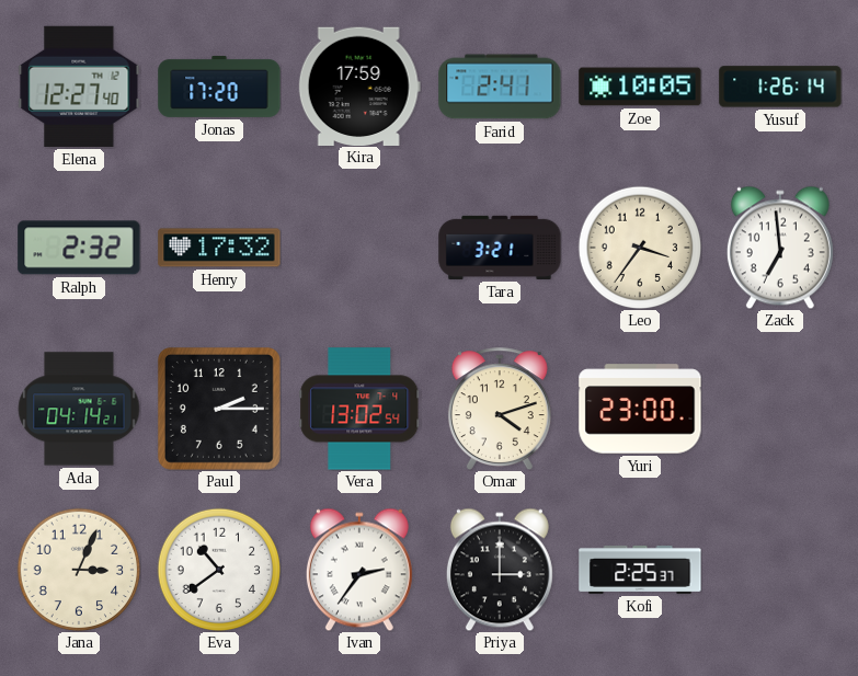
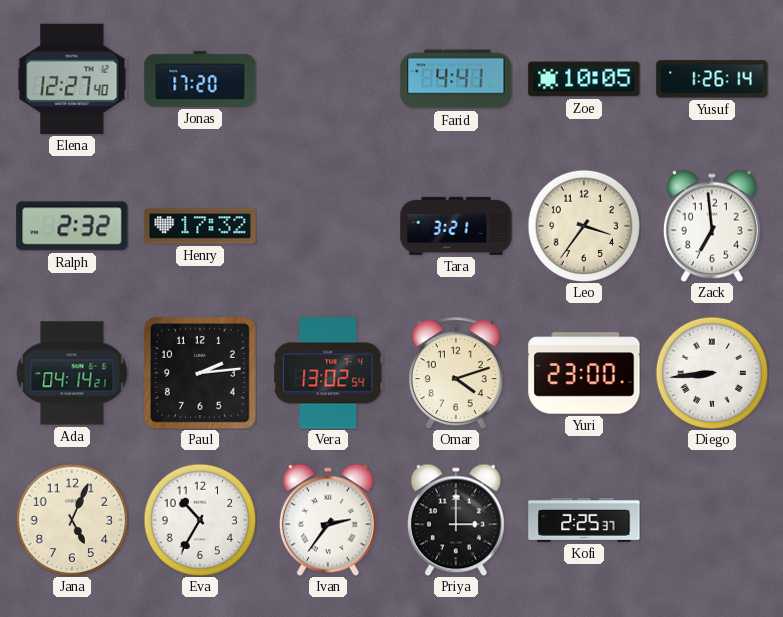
Kira: 17:59 -> none
Farid: 2:41 -> 4:41
Paul: 2:15 -> 2:14
Diego: none -> 8:44
Jana: 3:04 -> 5:04
Eva: 10:39 -> 10:35
